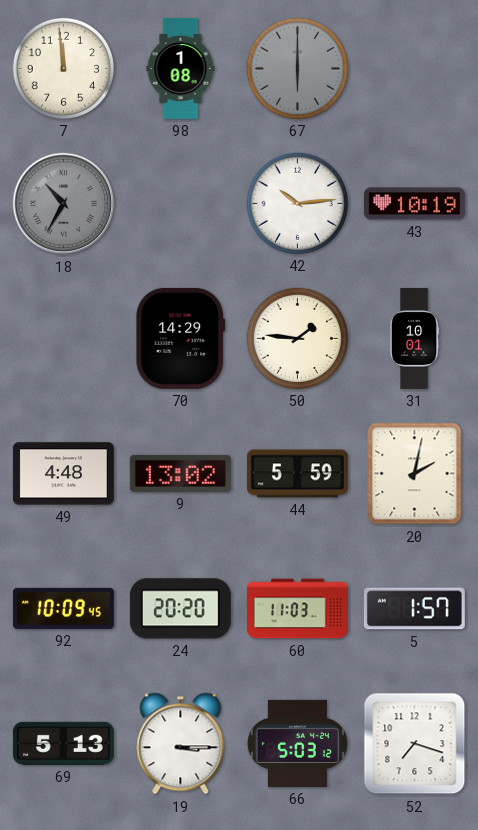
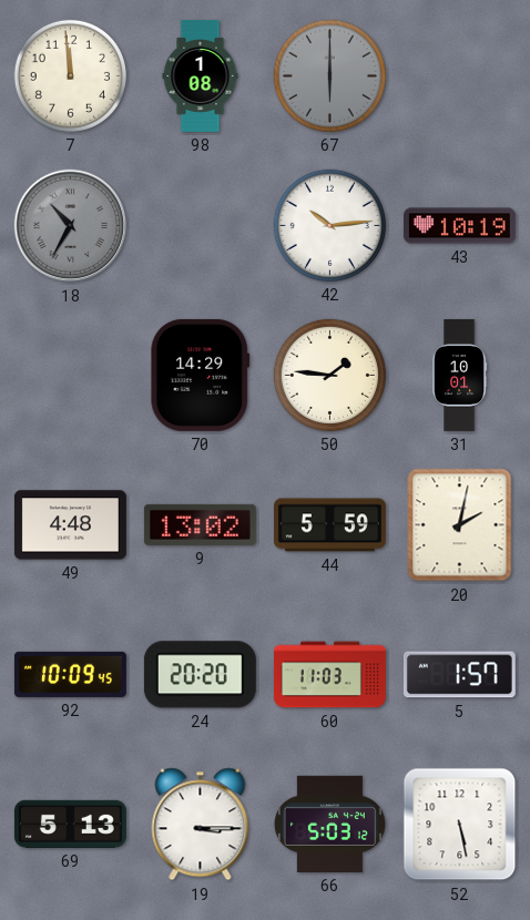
52: 7:18 -> 5:28
